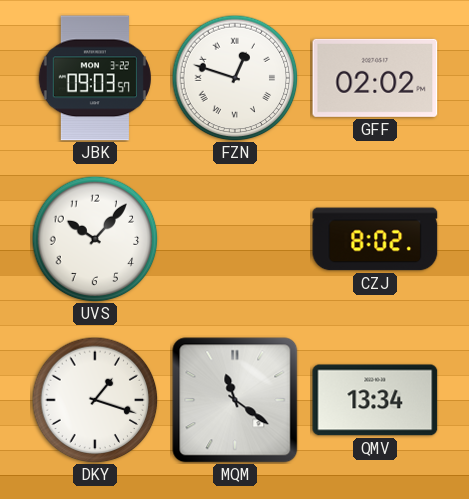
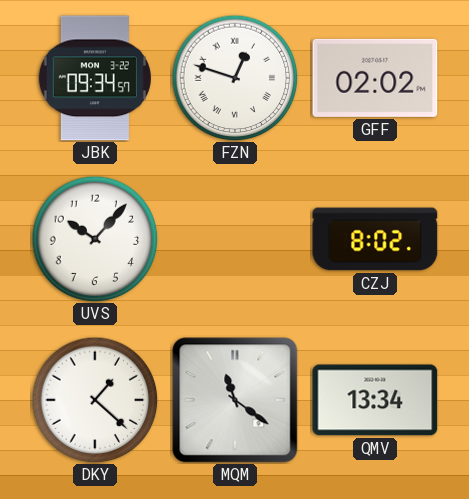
JBK: 09:03 -> 09:34
DKY: 1:18 -> 1:22
